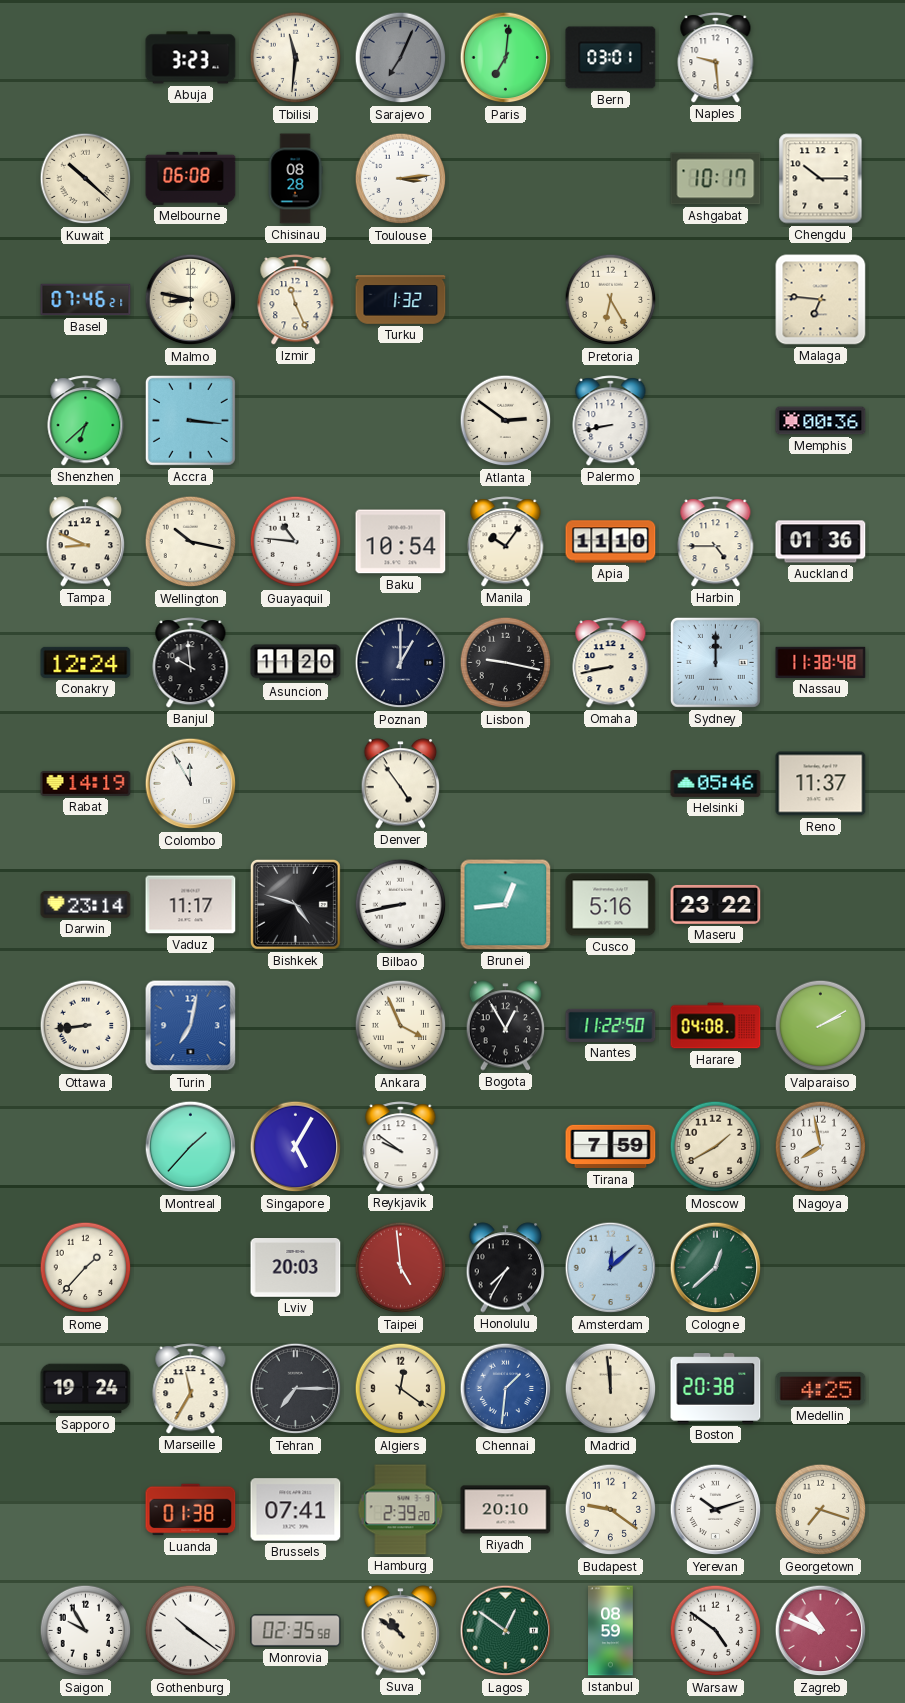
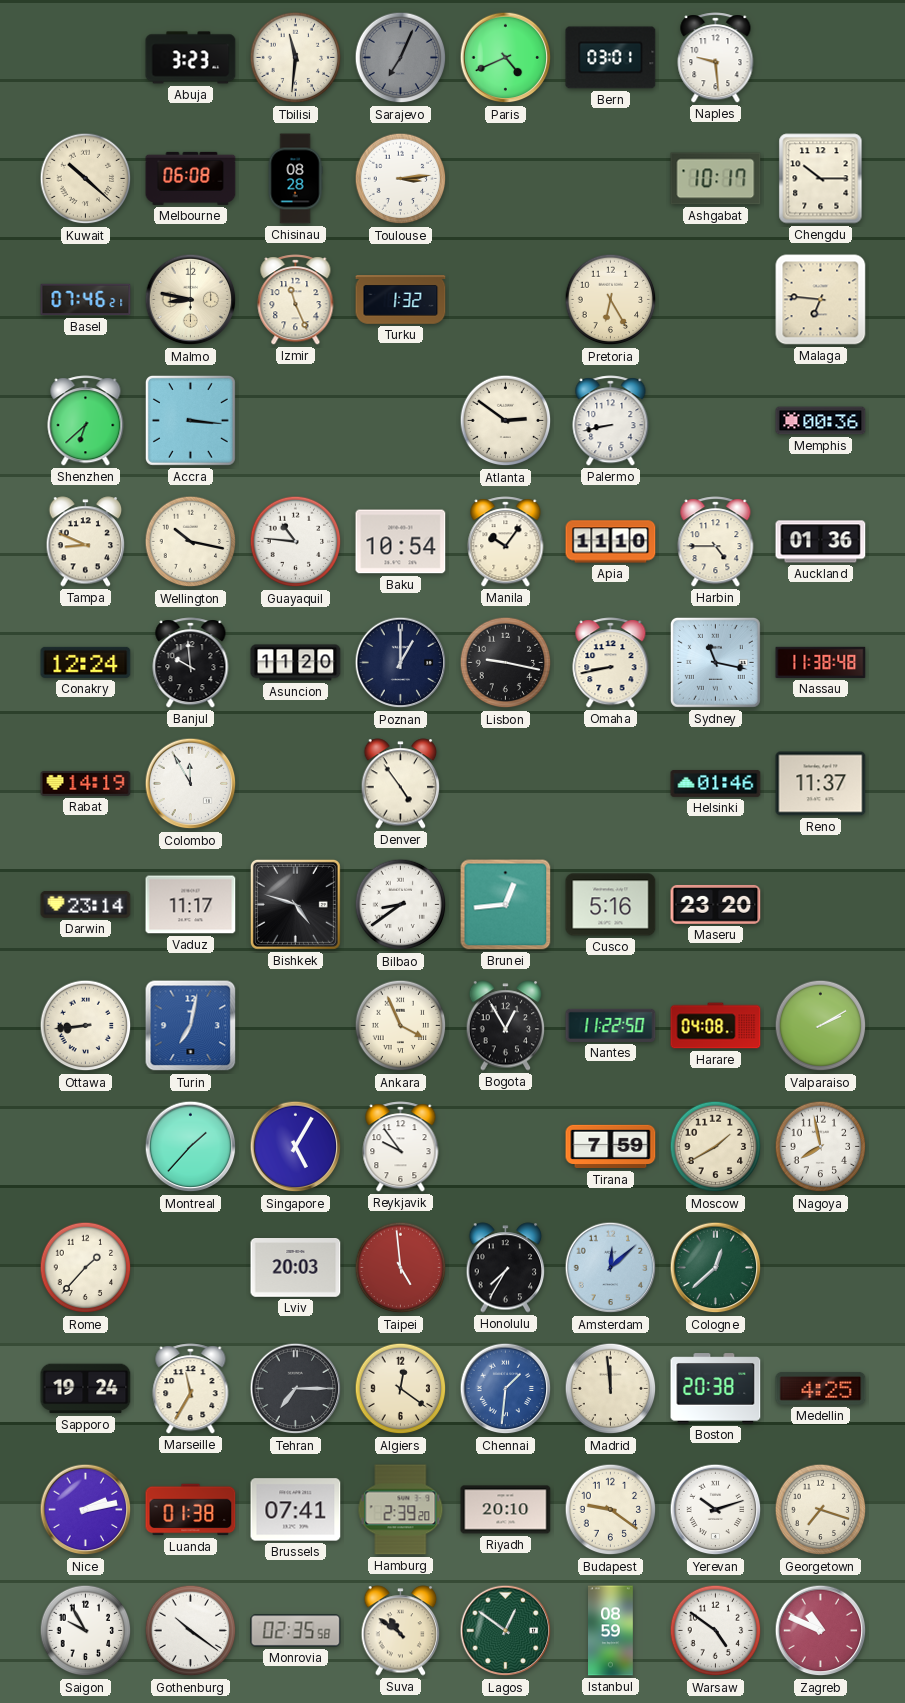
Paris: 7:01 -> 4:41
Sydney: 12:00 -> 11:17
Helsinki: 05:46 -> 01:46
Bilbao: 8:43 -> 8:39
Maseru: 23:22 -> 23:20
Reykjavik: 9:51 -> 9:54
Nice: none -> 2:13
